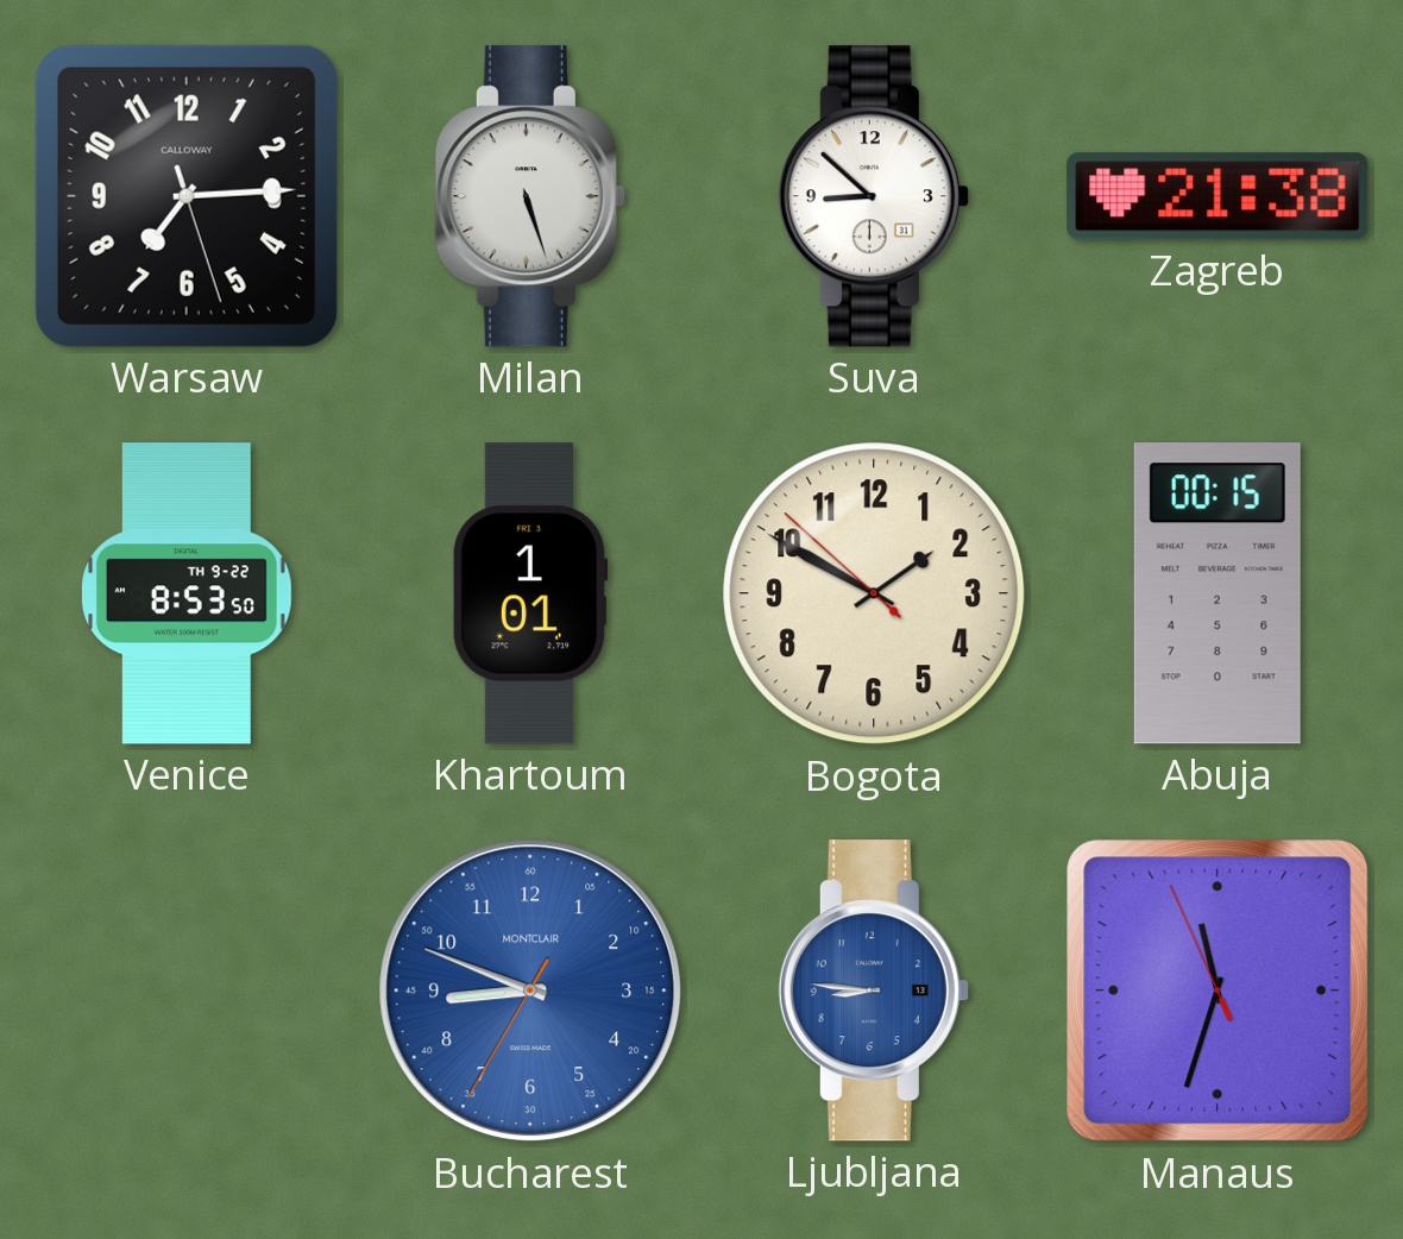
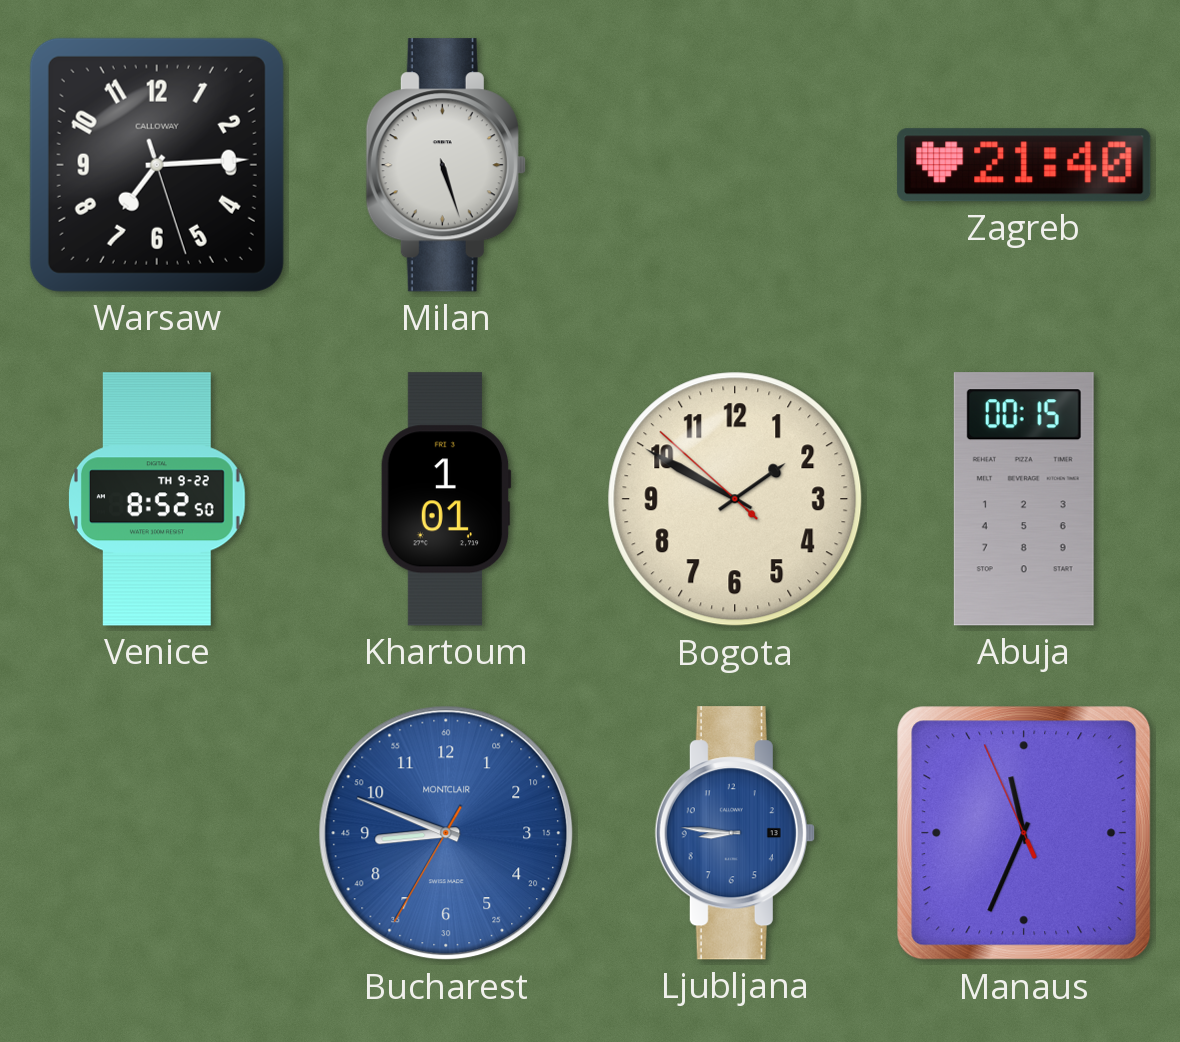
Suva: 8:52 -> none
Zagreb: 21:38 -> 21:40
Venice: 8:53 -> 8:52
Manaus: 11:32 -> 11:33
